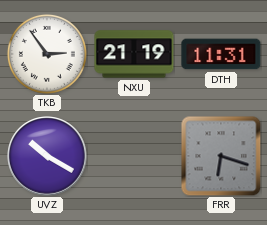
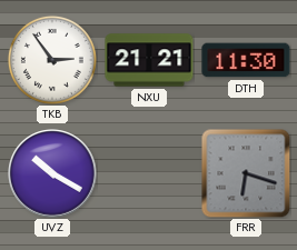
NXU: 21:19 -> 21:21
DTH: 11:31 -> 11:30
